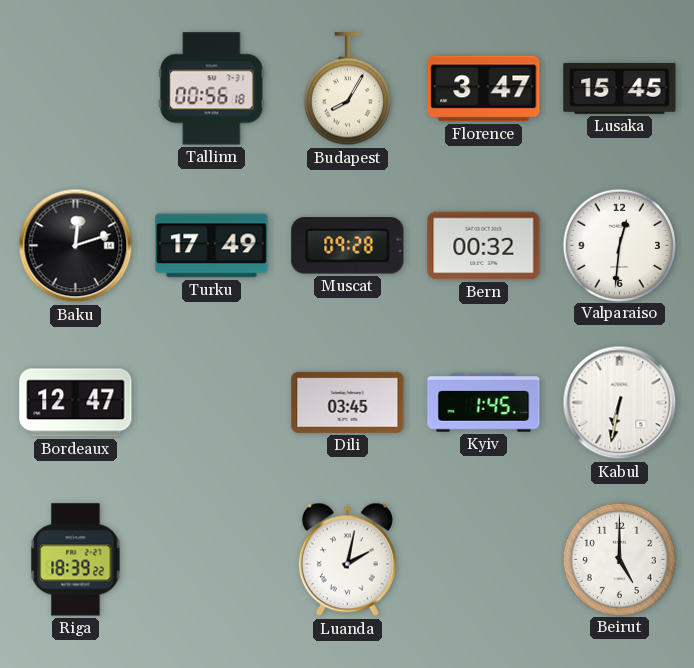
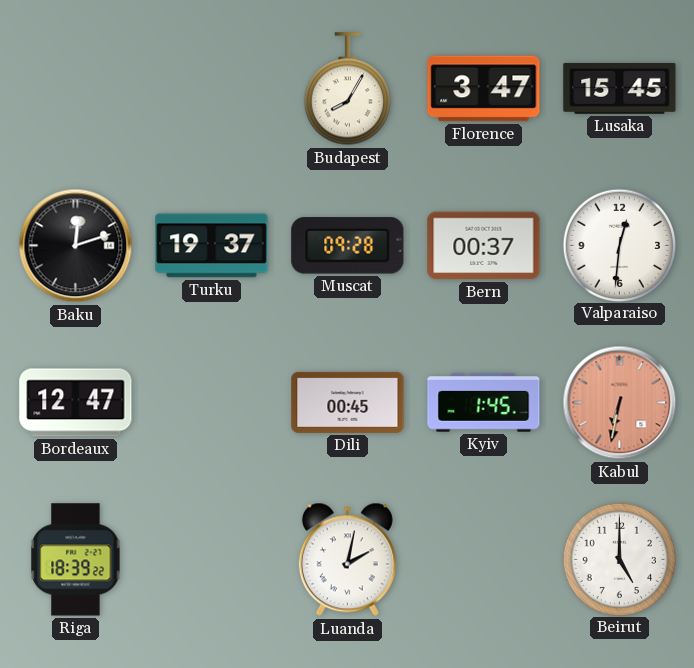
Tallinn: 00:56 -> none
Turku: 17:49 -> 19:37
Bern: 00:32 -> 00:37
Dili: 03:45 -> 00:45
Kabul dial: white -> salmon
